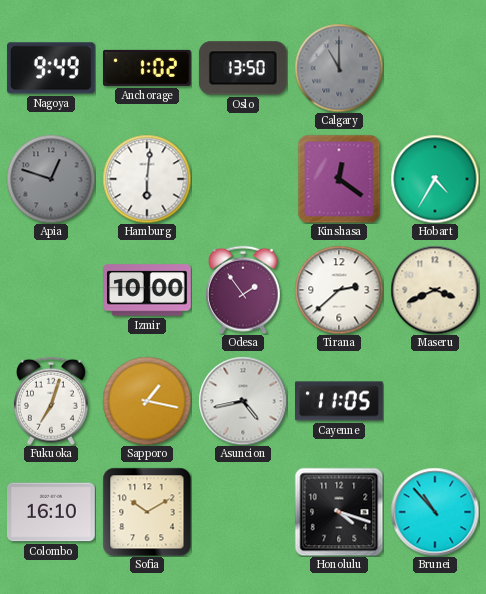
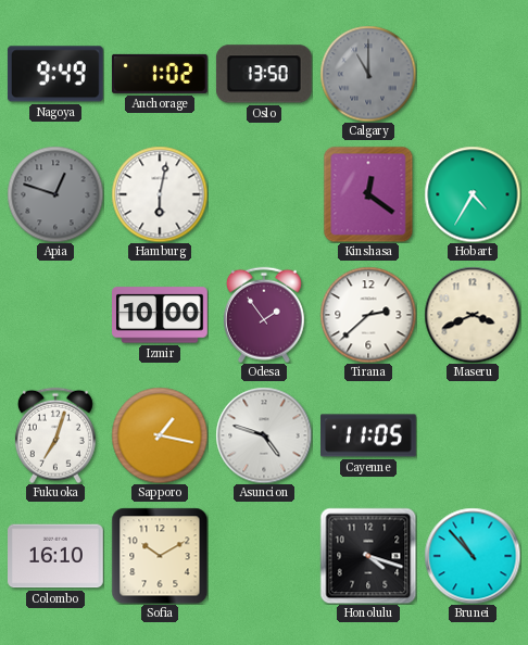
Hamburg: 6:01 -> 6:02
Asuncion: 4:43 -> 4:48
